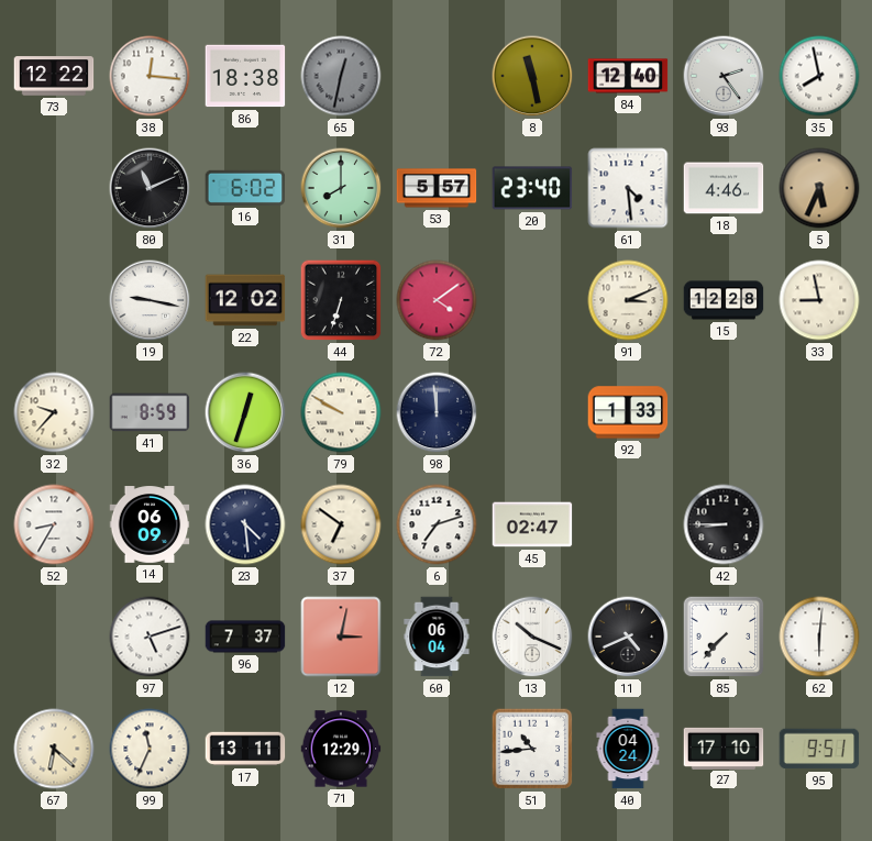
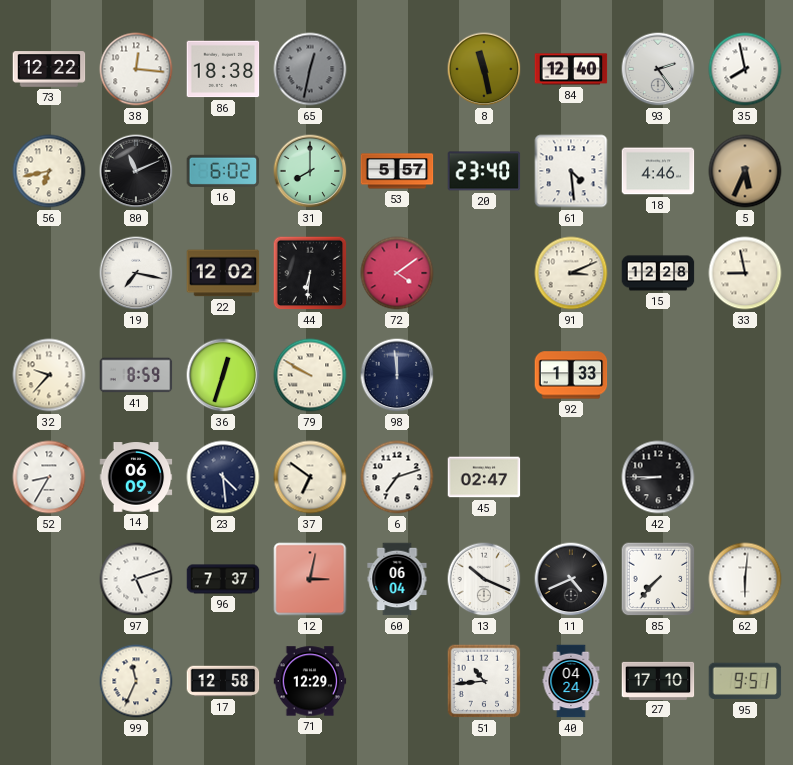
56: none -> 6:43
19: 9:17 -> 7:17
44: 6:33 -> 6:31
67: 6:22 -> none
17: 13:11 -> 12:58
